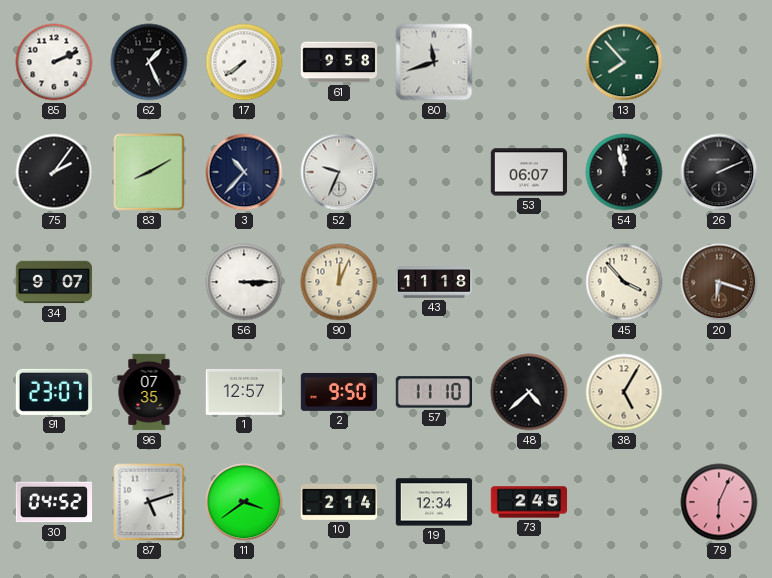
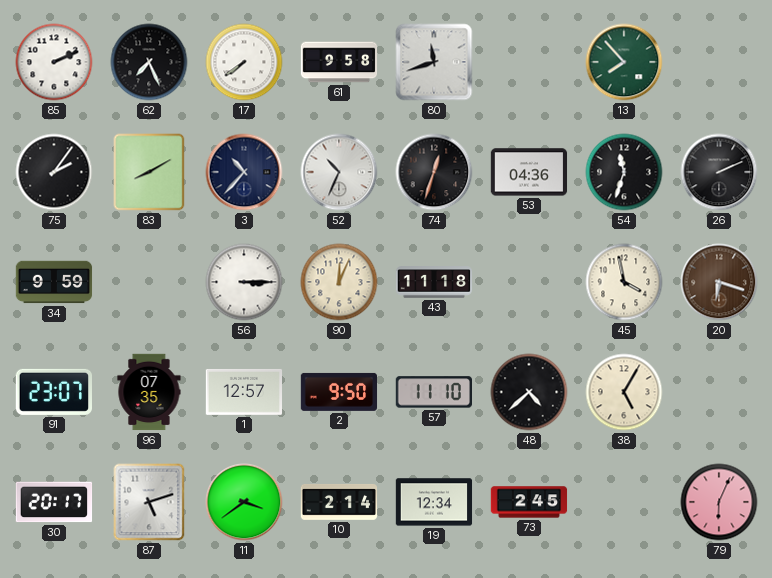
62: 1:26 -> 7:26
52: 9:34 -> 10:34
74: none -> 12:33
53: 06:07 -> 04:36
54: 11:58 -> 11:33
34: 9:07 -> 9:59
45: 3:53 -> 3:58
30: 04:52 -> 20:17
